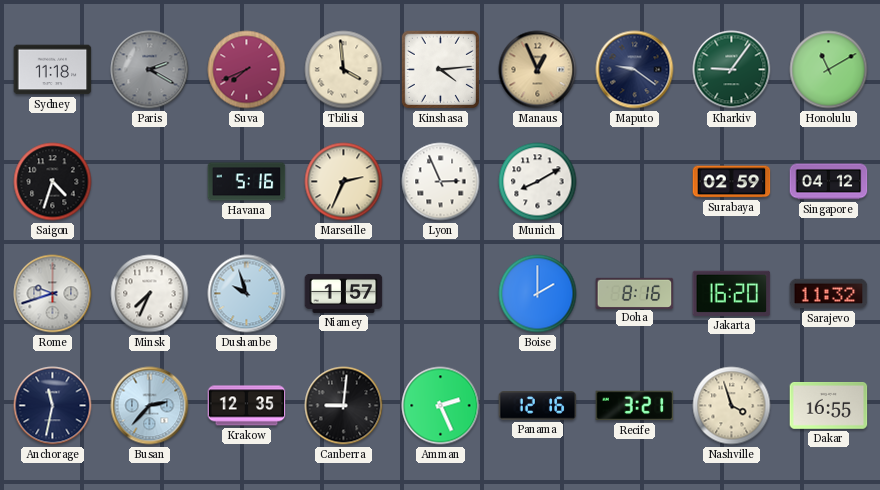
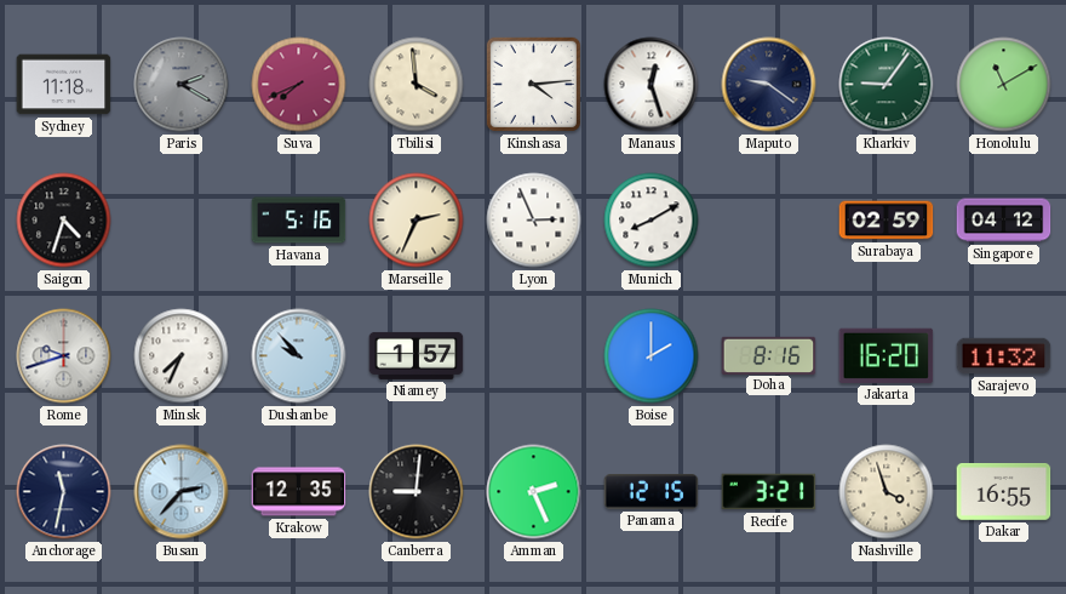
Manaus: 12:56 -> 12:27
Manaus dial: champagne -> white
Dushanbe: 9:57 -> 9:53
Panama: 12:16 -> 12:15
